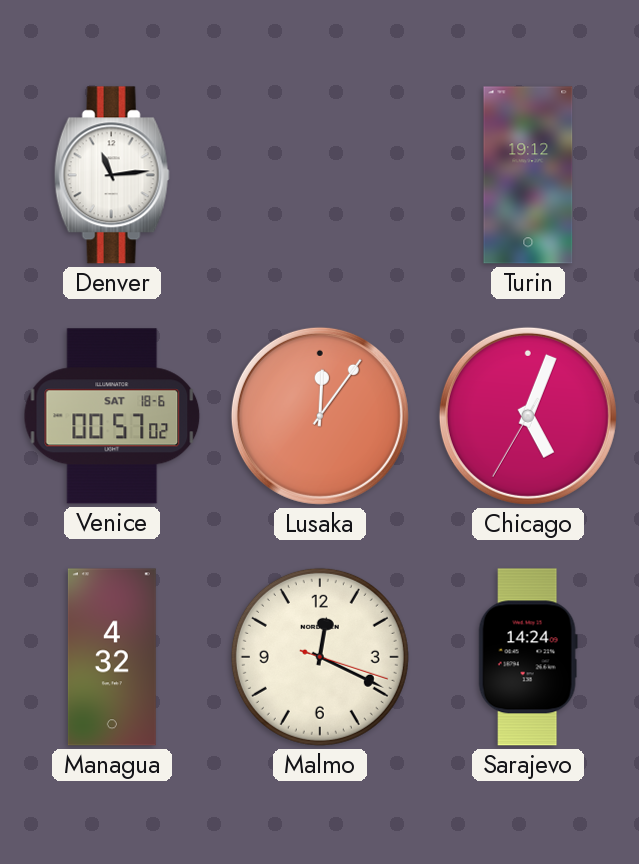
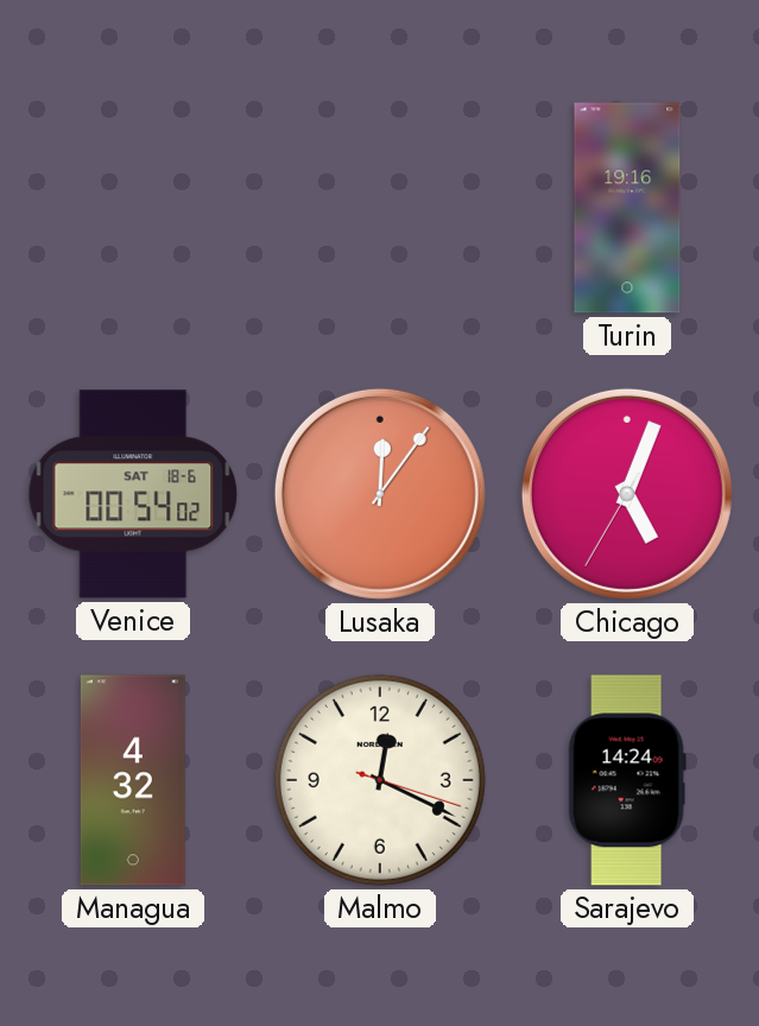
Denver: 11:14 -> none
Turin: 19:12 -> 19:16
Venice: 00:57 -> 00:54
